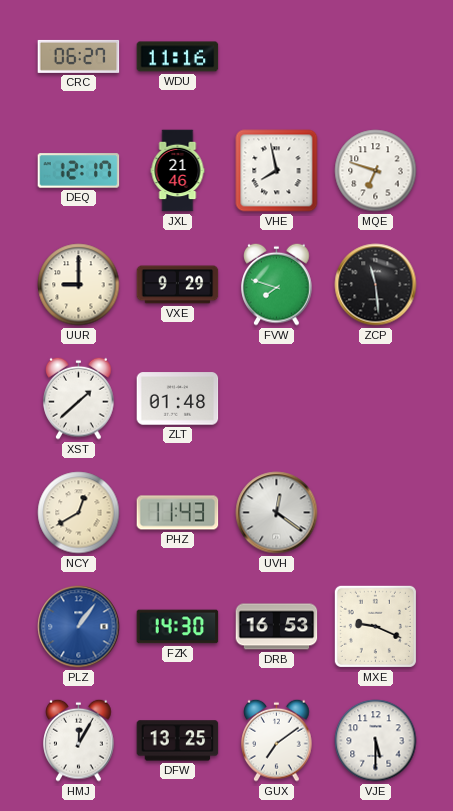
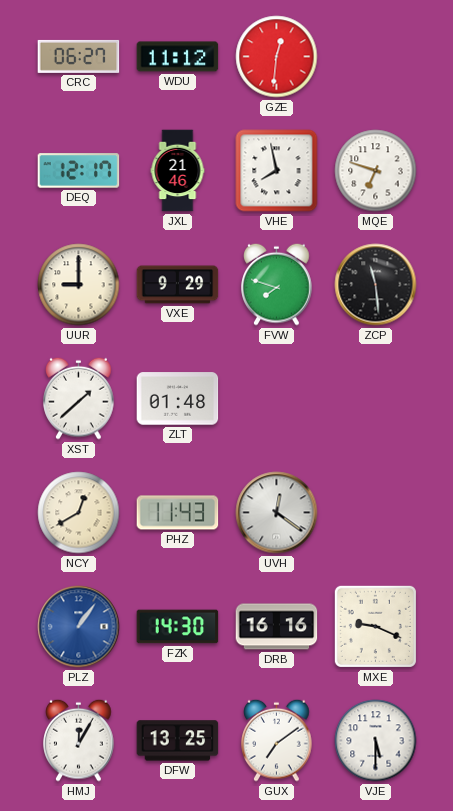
WDU: 11:16 -> 11:12
GZE: none -> 12:31
DRB: 16:53 -> 16:16
